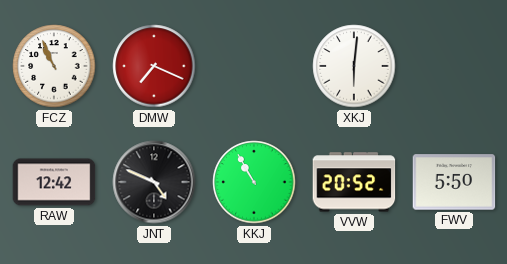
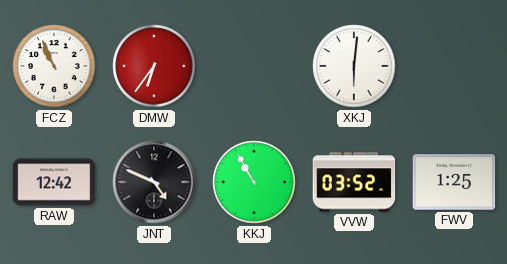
DMW: 7:19 -> 6:36
VVW: 20:52 -> 03:52
FWV: 5:50 -> 1:25
